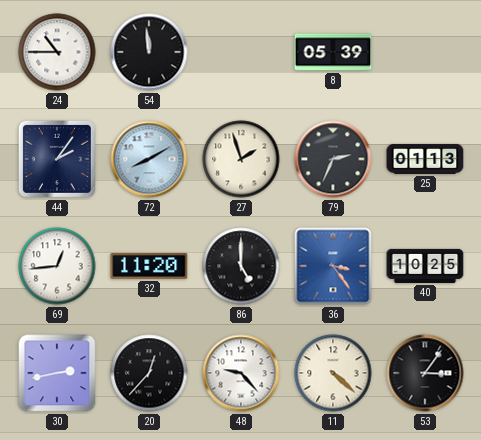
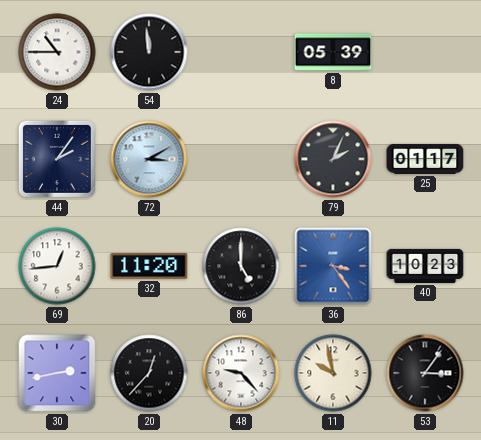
72: 8:10 -> 3:10
27: 1:57 -> none
79: 2:34 -> 2:04
25: 01:13 -> 01:17
40: 10:25 -> 10:23
11: 4:22 -> 9:58
